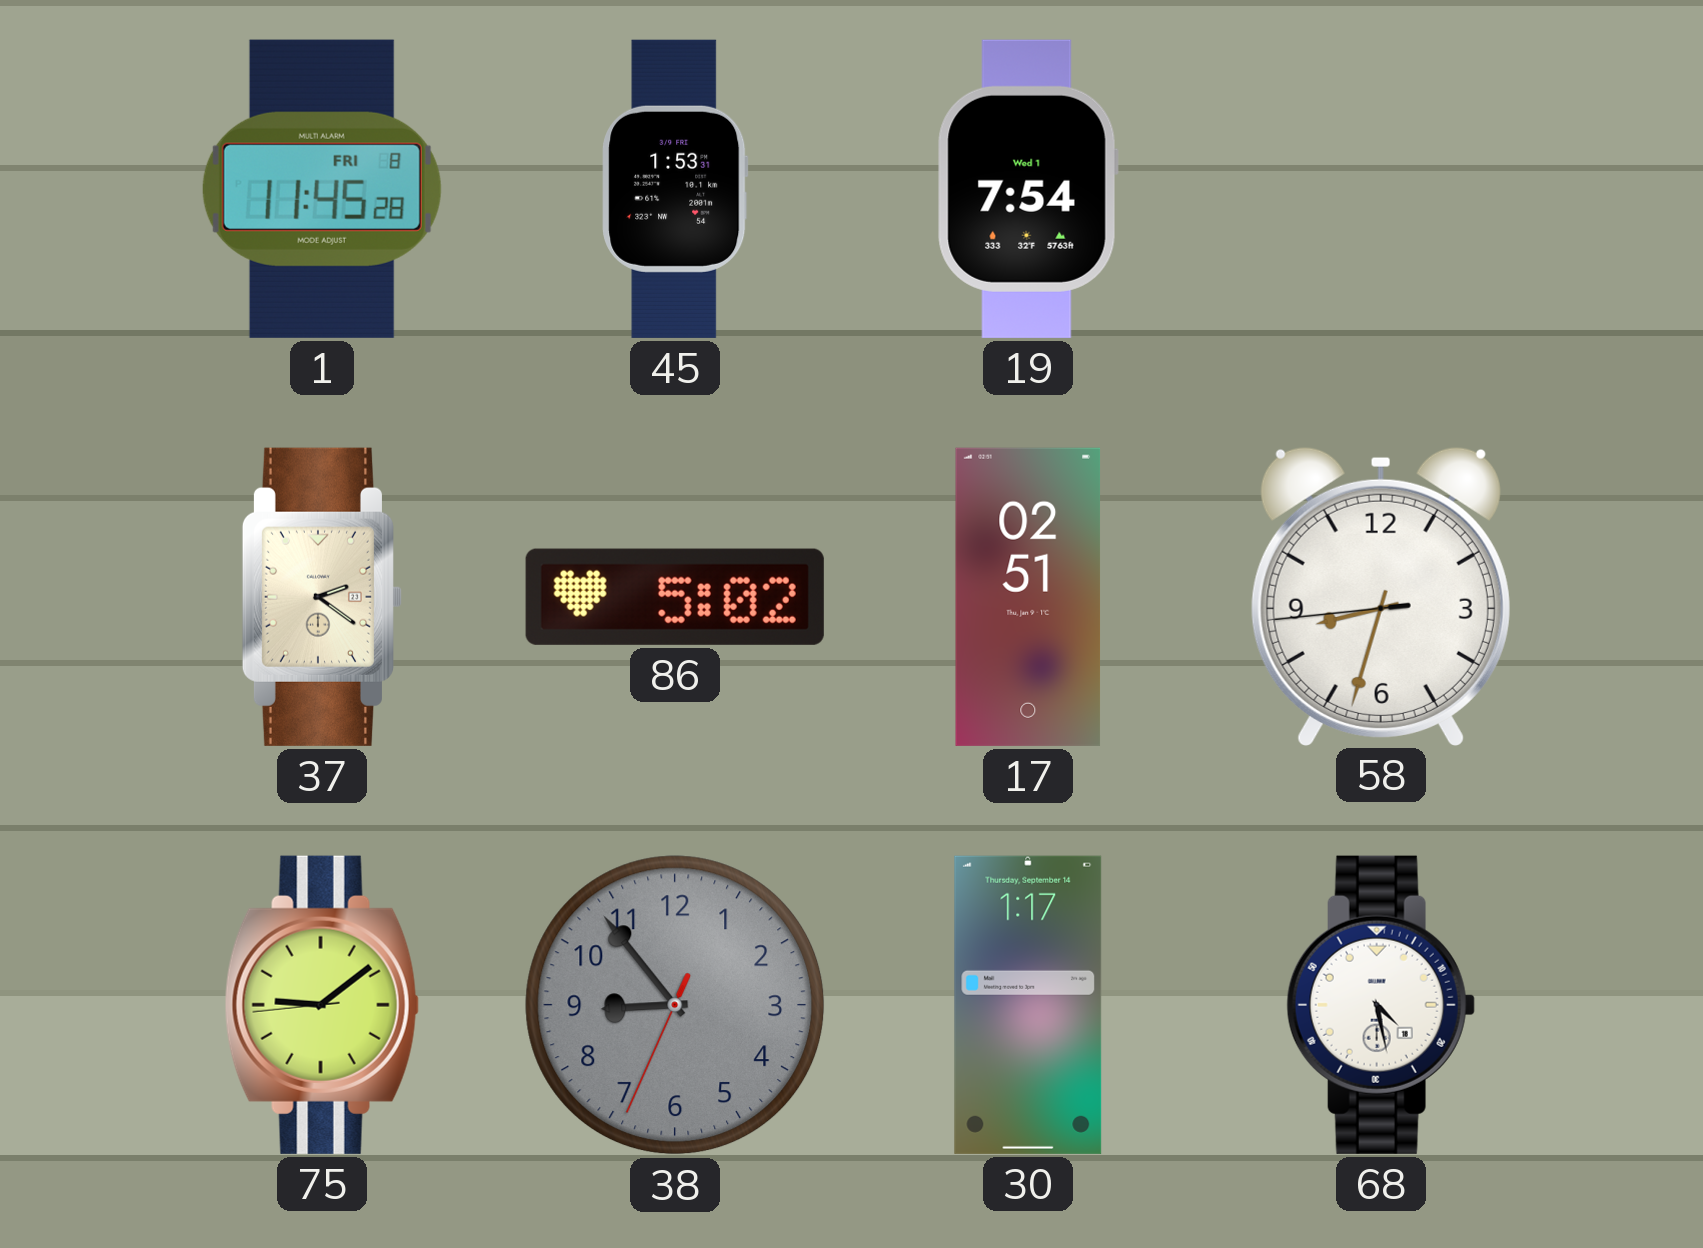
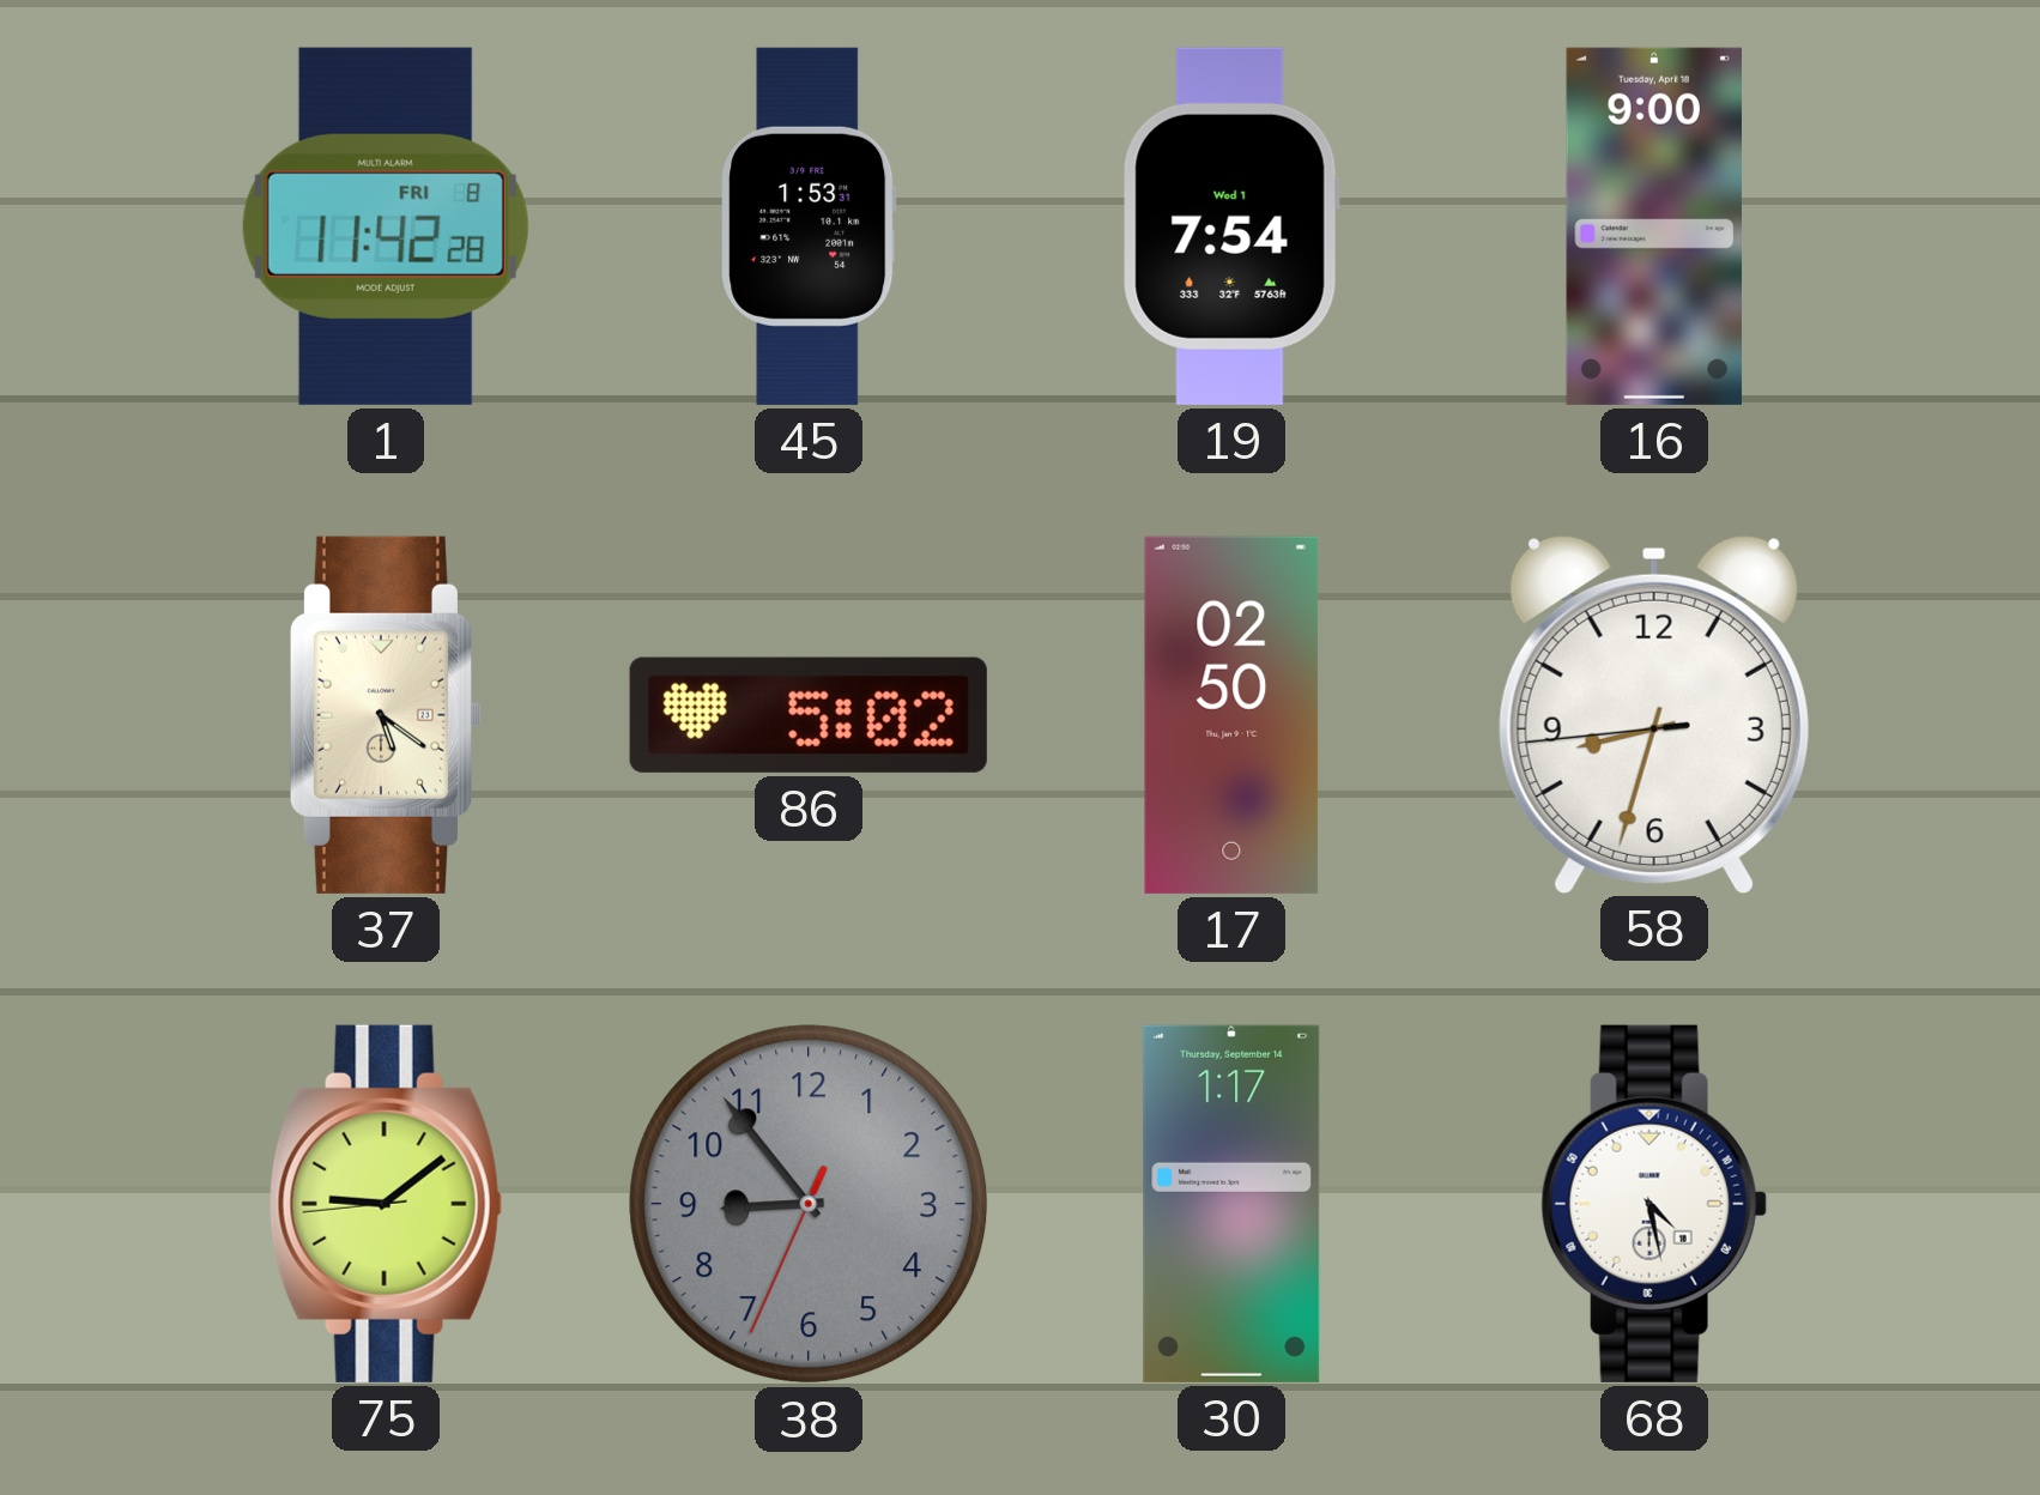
1: 11:45 -> 11:42
16: none -> 9:00
37: 2:21 -> 5:21
17: 02:51 -> 02:50
